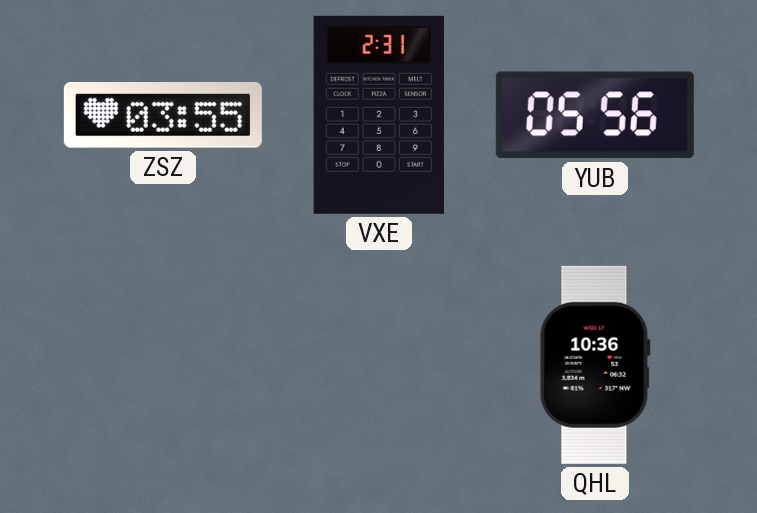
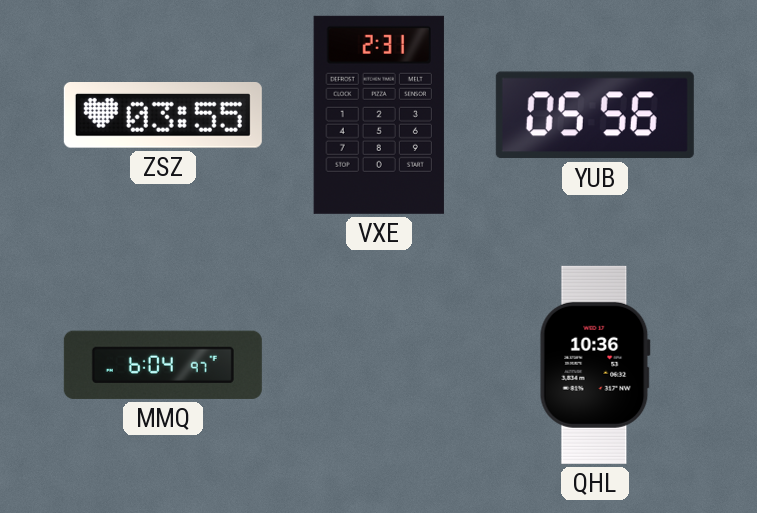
MMQ: none -> 6:04
